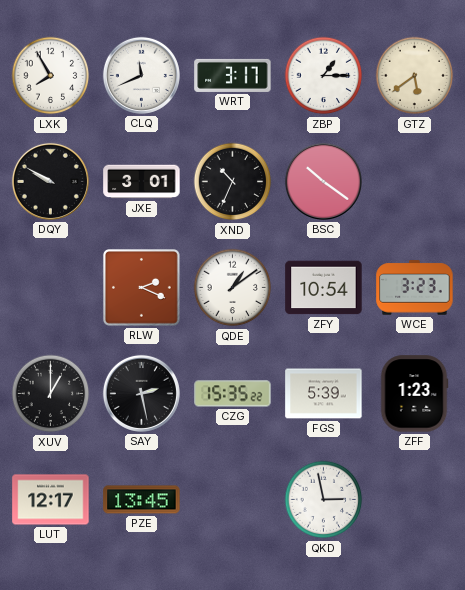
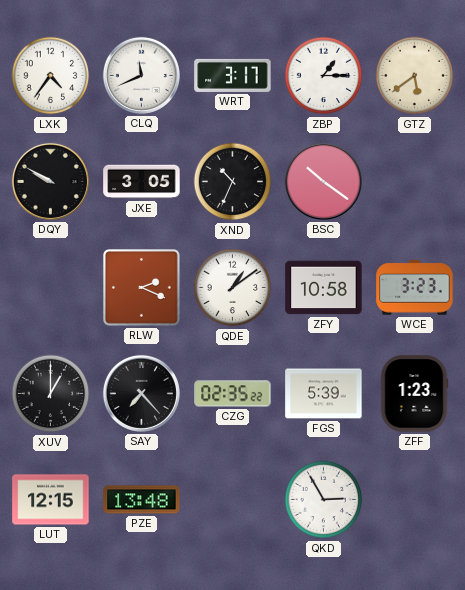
LXK: 7:55 -> 4:36
JXE: 3:01 -> 3:05
ZFY: 10:54 -> 10:58
SAY: 2:28 -> 7:23
CZG: 15:35 -> 02:35
LUT: 12:17 -> 12:15
PZE: 13:45 -> 13:48
QKD: 2:58 -> 2:55
